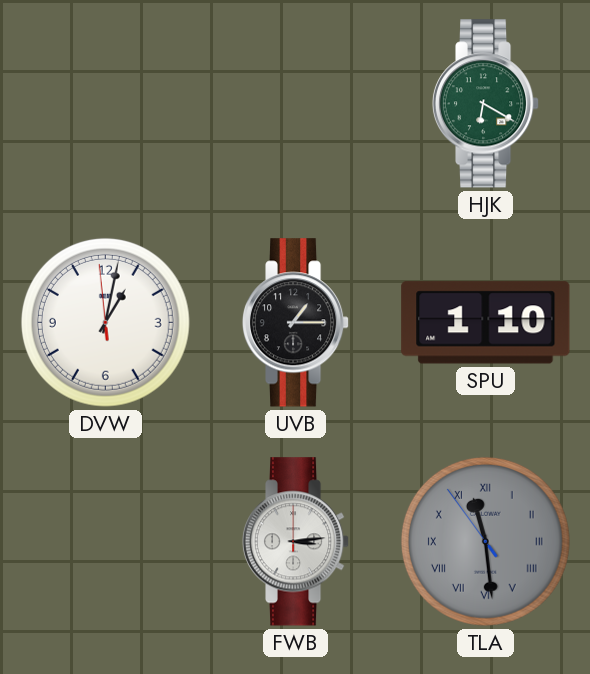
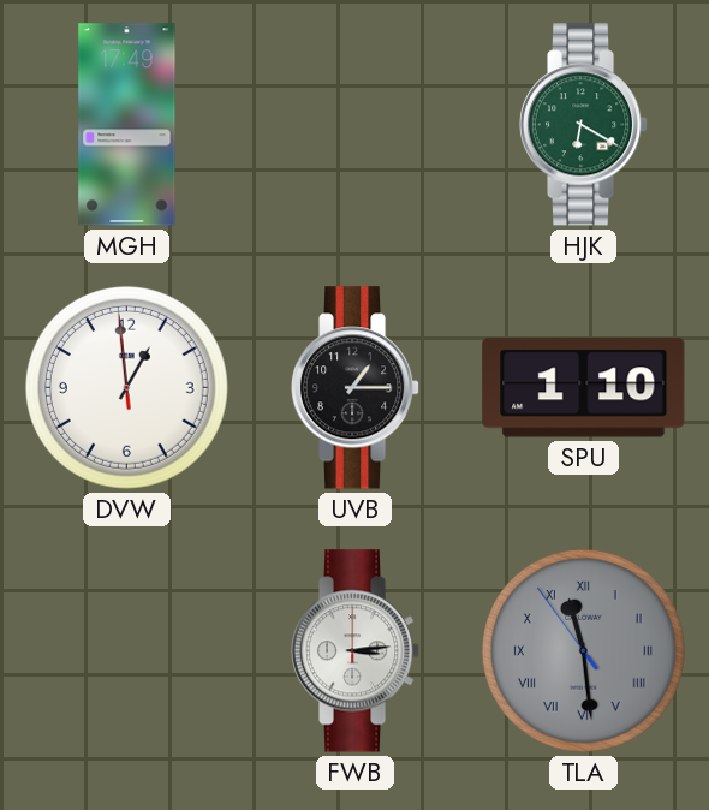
MGH: none -> 17:49
DVW: 1:01 -> 12:58
